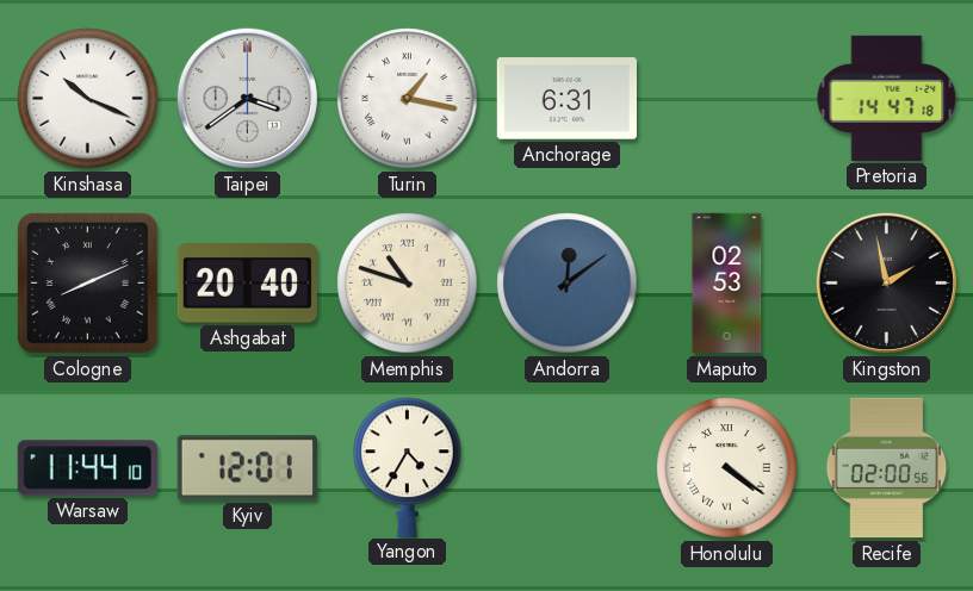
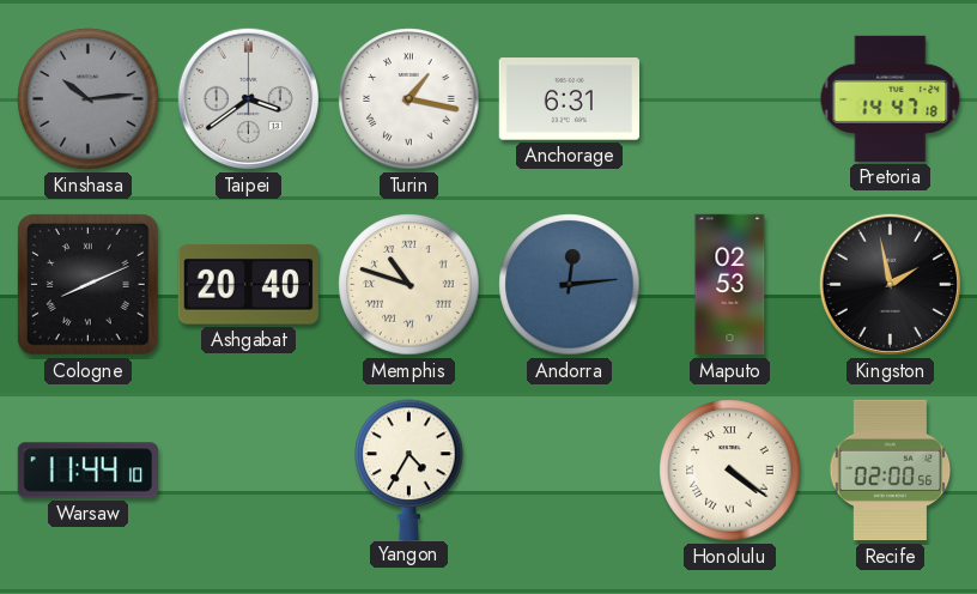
Kinshasa: 10:19 -> 10:14
Kinshasa dial: white -> grey
Andorra: 12:09 -> 12:14
Kyiv: 12:01 -> none
